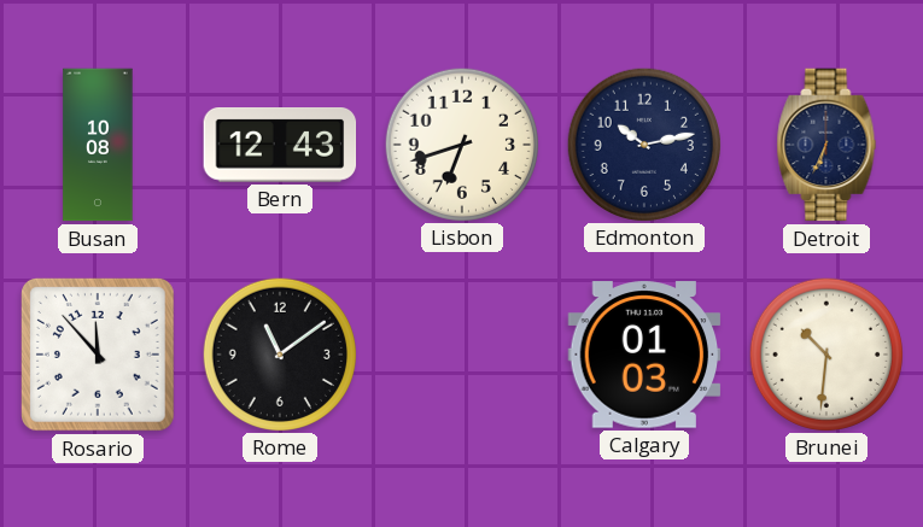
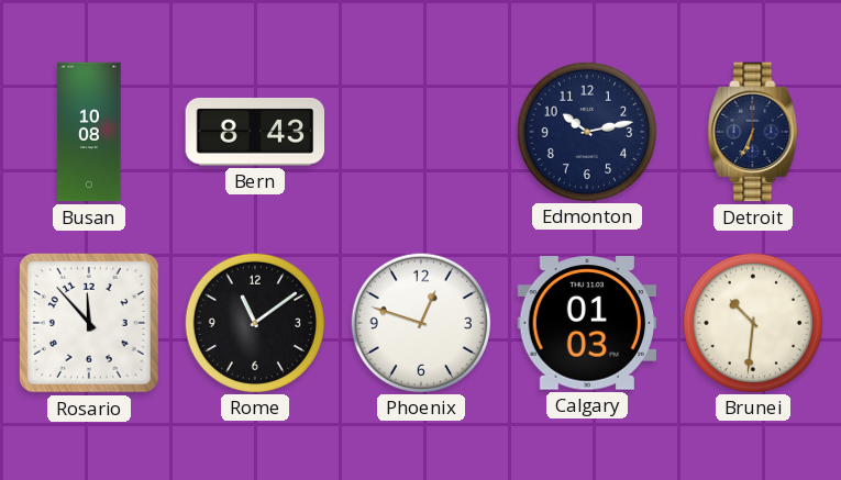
Bern: 12:43 -> 8:43
Lisbon: 6:42 -> none
Phoenix: none -> 12:48
